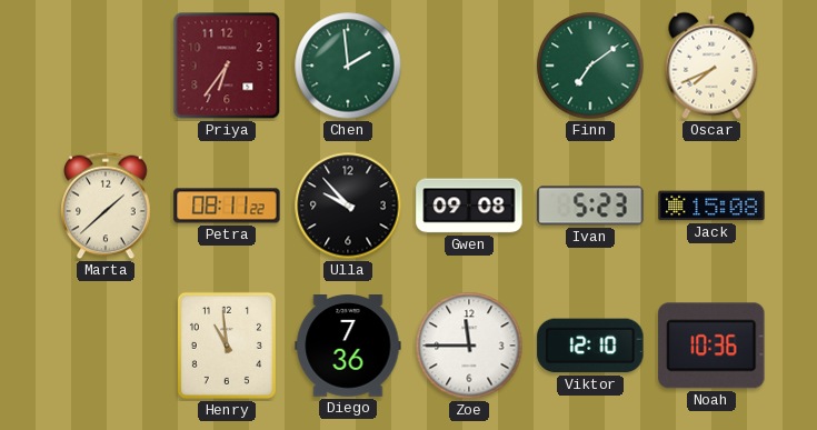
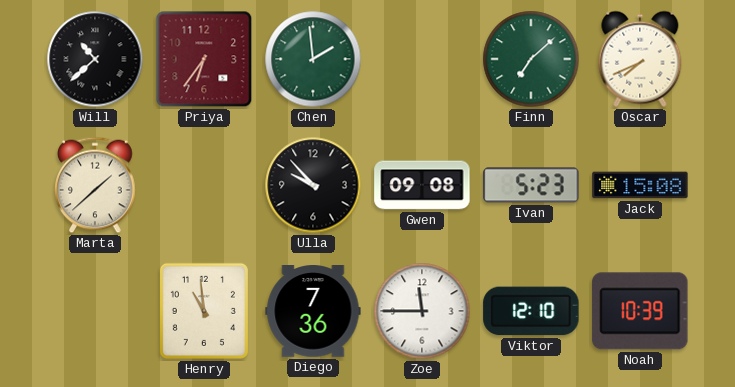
Will: none -> 10:38
Finn: 7:09 -> 7:08
Petra: 08:11 -> none
Noah: 10:36 -> 10:39
